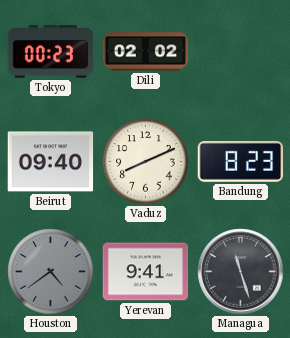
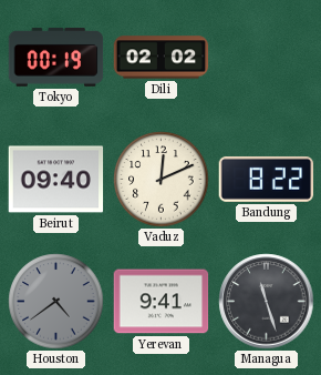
Tokyo: 00:23 -> 00:19
Vaduz: 8:11 -> 12:11
Bandung: 8:23 -> 8:22
